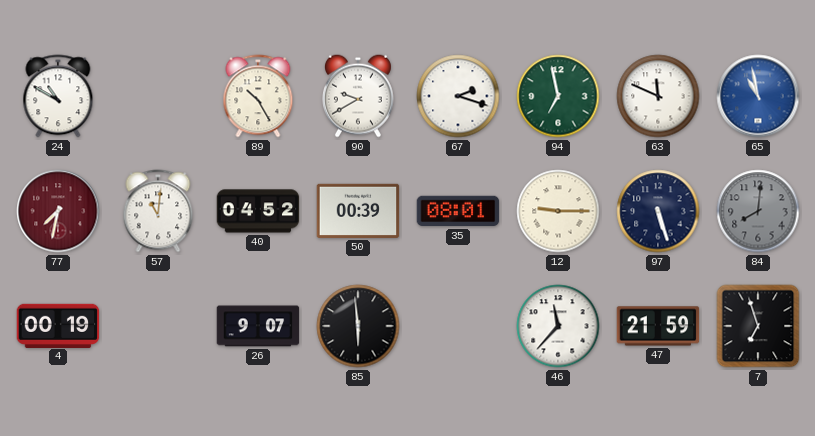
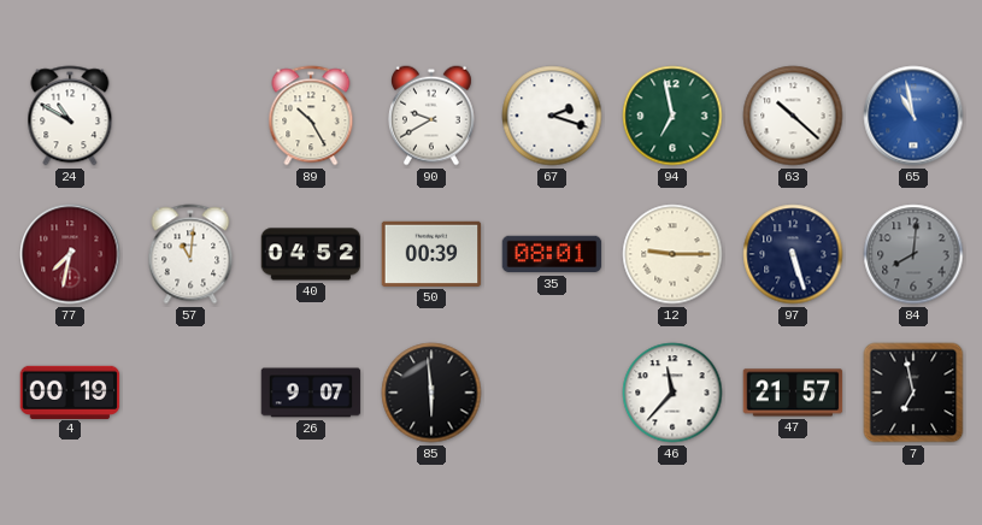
63: 11:49 -> 10:22
47: 21:59 -> 21:57
7: 6:57 -> 6:58
